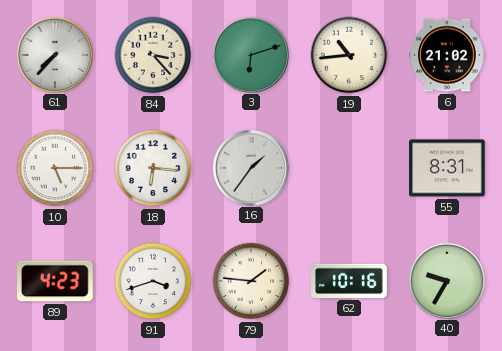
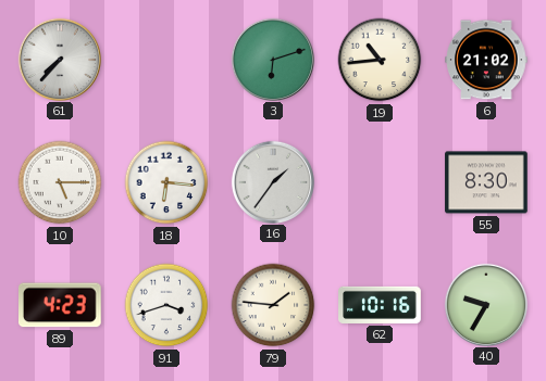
84: 3:23 -> none
55: 8:31 -> 8:30
